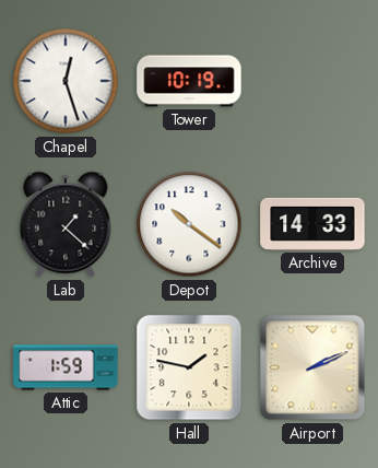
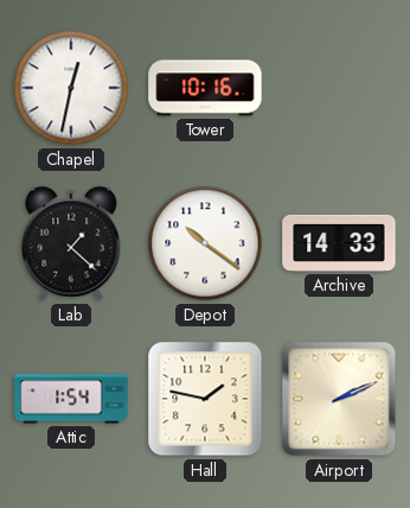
Chapel: 12:27 -> 12:32
Tower: 10:19 -> 10:16
Attic: 1:59 -> 1:54
